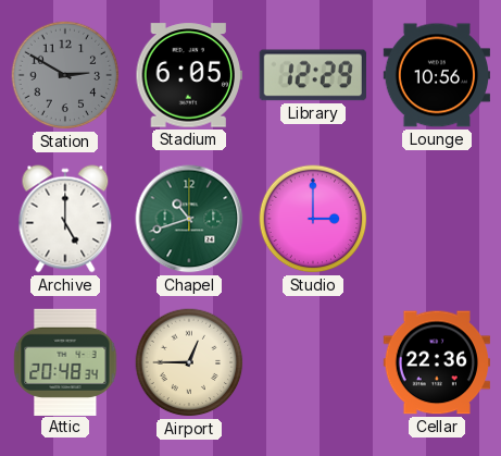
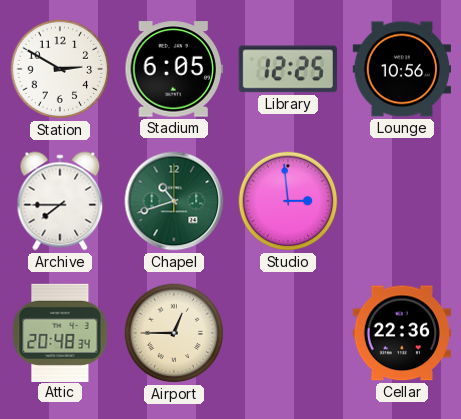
Station dial: grey -> white
Library: 12:29 -> 12:25
Archive: 5:00 -> 7:45
Studio: 3:00 -> 2:59
